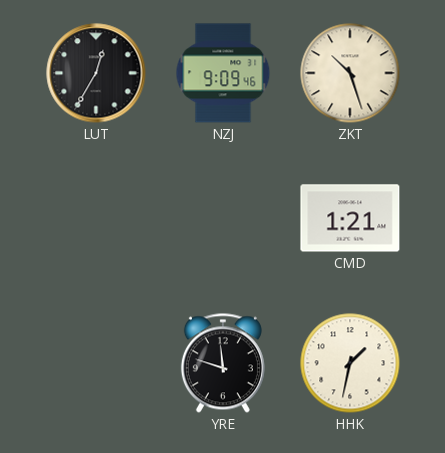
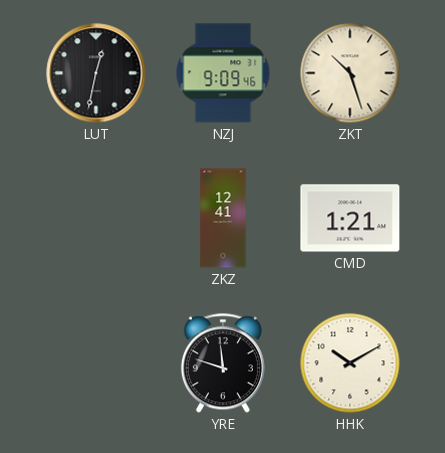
LUT: 12:35 -> 12:32
ZKZ: none -> 12:41
HHK: 1:32 -> 10:10
